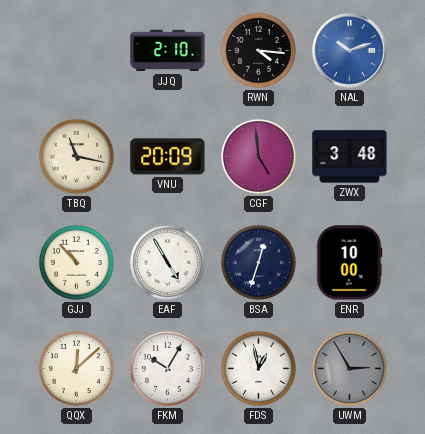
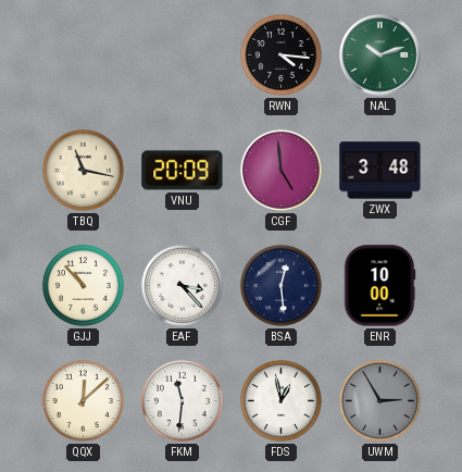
JJQ: 2:10 -> none
NAL dial: blue -> green
EAF: 4:55 -> 3:23
BSA: 12:33 -> 12:29
FKM: 10:05 -> 11:31
